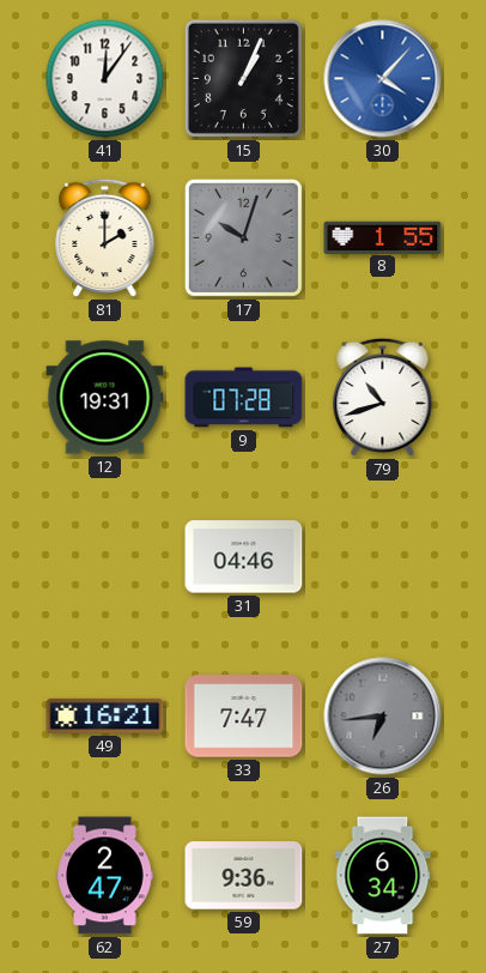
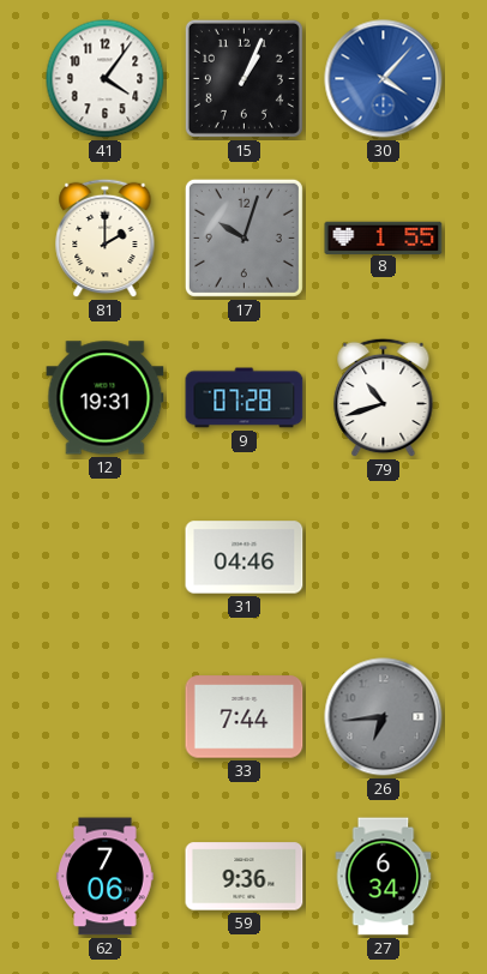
41: 12:06 -> 4:06
49: 16:21 -> none
33: 7:47 -> 7:44
62: 2:47 -> 7:06
